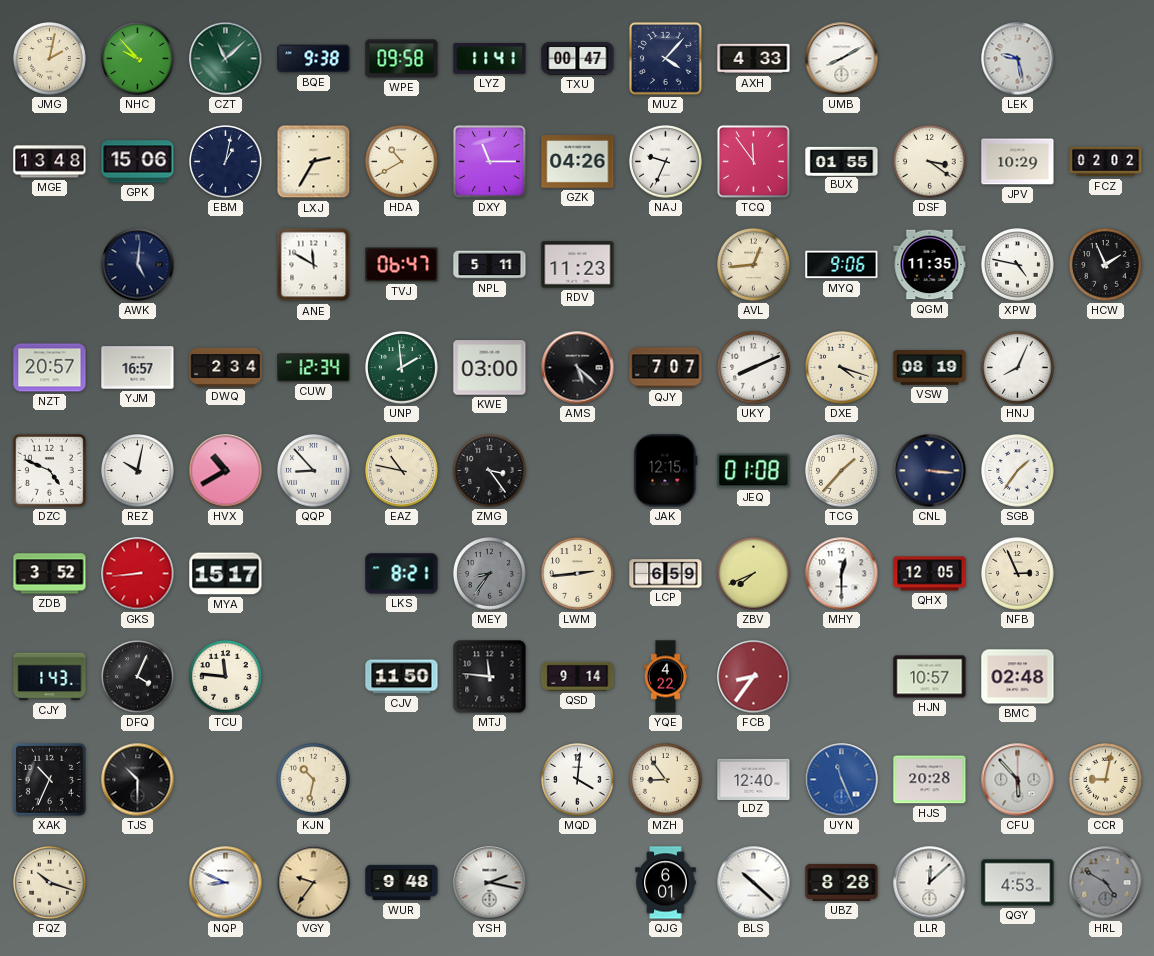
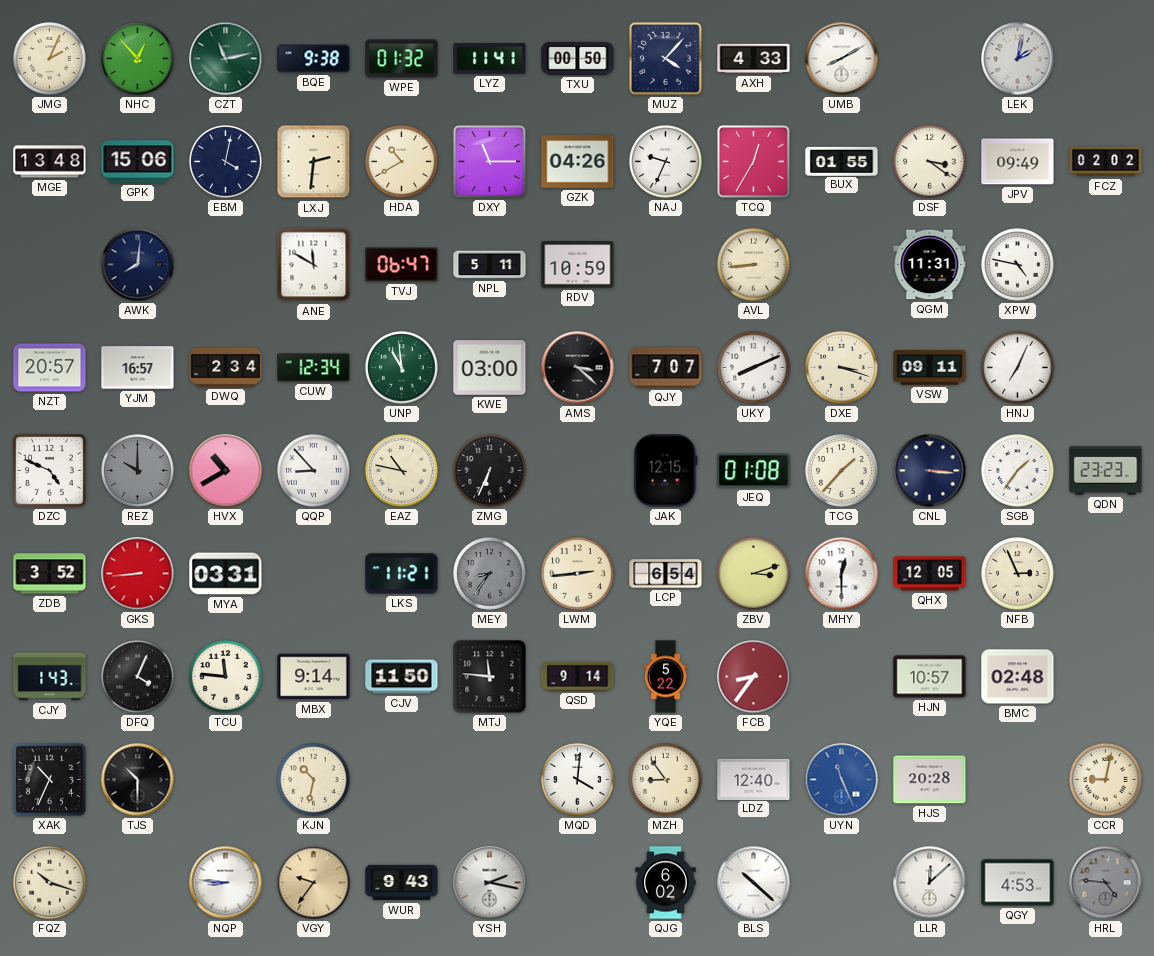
JMG: 2:02 -> 2:04
NHC: 9:53 -> 12:53
CZT: 11:08 -> 11:13
WPE: 09:58 -> 01:32
TXU: 00:47 -> 00:50
LEK: 9:28 -> 2:02
EBM: 1:02 -> 4:02
LXJ: 2:35 -> 2:31
TCQ: 11:54 -> 12:35
JPV: 10:29 -> 09:49
AWK: 5:01 -> 8:01
RDV: 11:23 -> 10:59
AVL: 12:44 -> 8:44
MYQ: 9:06 -> none
QGM: 11:35 -> 11:31
HCW: 1:56 -> none
UNP: 1:59 -> 10:59
AMS: 5:22 -> 3:22
DXE: 4:18 -> 3:18
VSW: 08:19 -> 09:11
HNJ: 8:04 -> 7:04
REZ: 10:02 -> 10:00
REZ dial: white -> grey
ZMG: 3:24 -> 6:34
QDN: none -> 23:23
MYA: 15:17 -> 03:31
LKS: 8:21 -> 11:21
LCP: 6:59 -> 6:54
ZBV: 7:41 -> 3:12
MBX: none -> 9:14
YQE: 4:22 -> 5:22
CFU: 5:53 -> none
NQP: 8:49 -> 8:46
WUR: 9:48 -> 9:43
QJG: 6:01 -> 6:02
UBZ: 8:28 -> none
HRL: 4:50 -> 4:46
